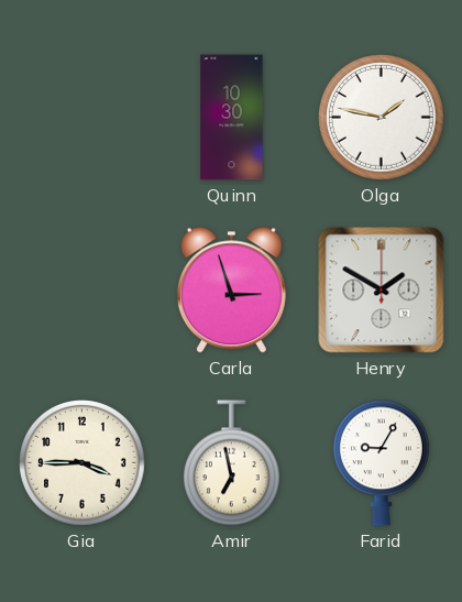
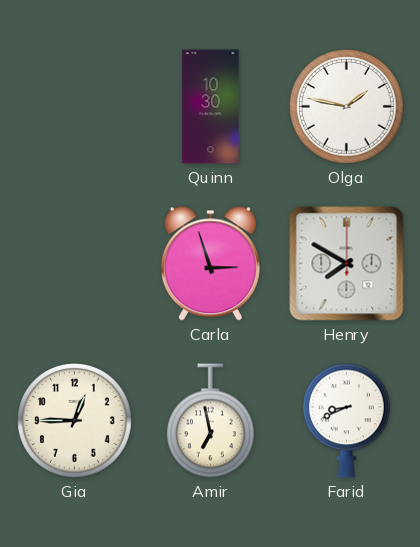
Henry: 1:50 -> 7:50
Gia: 3:45 -> 12:45
Farid: 9:05 -> 8:41
